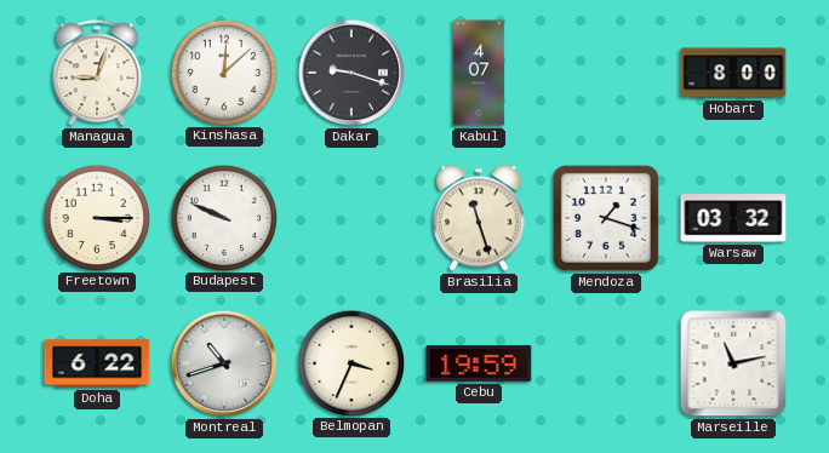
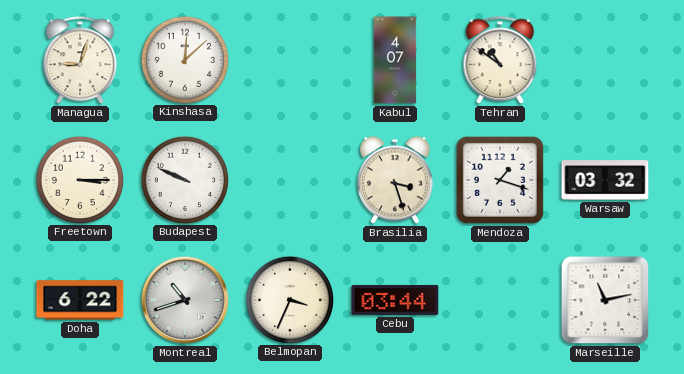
Dakar: 9:18 -> none
Tehran: none -> 10:51
Hobart: 8:00 -> none
Brasilia: 11:27 -> 3:27
Cebu: 19:59 -> 03:44
